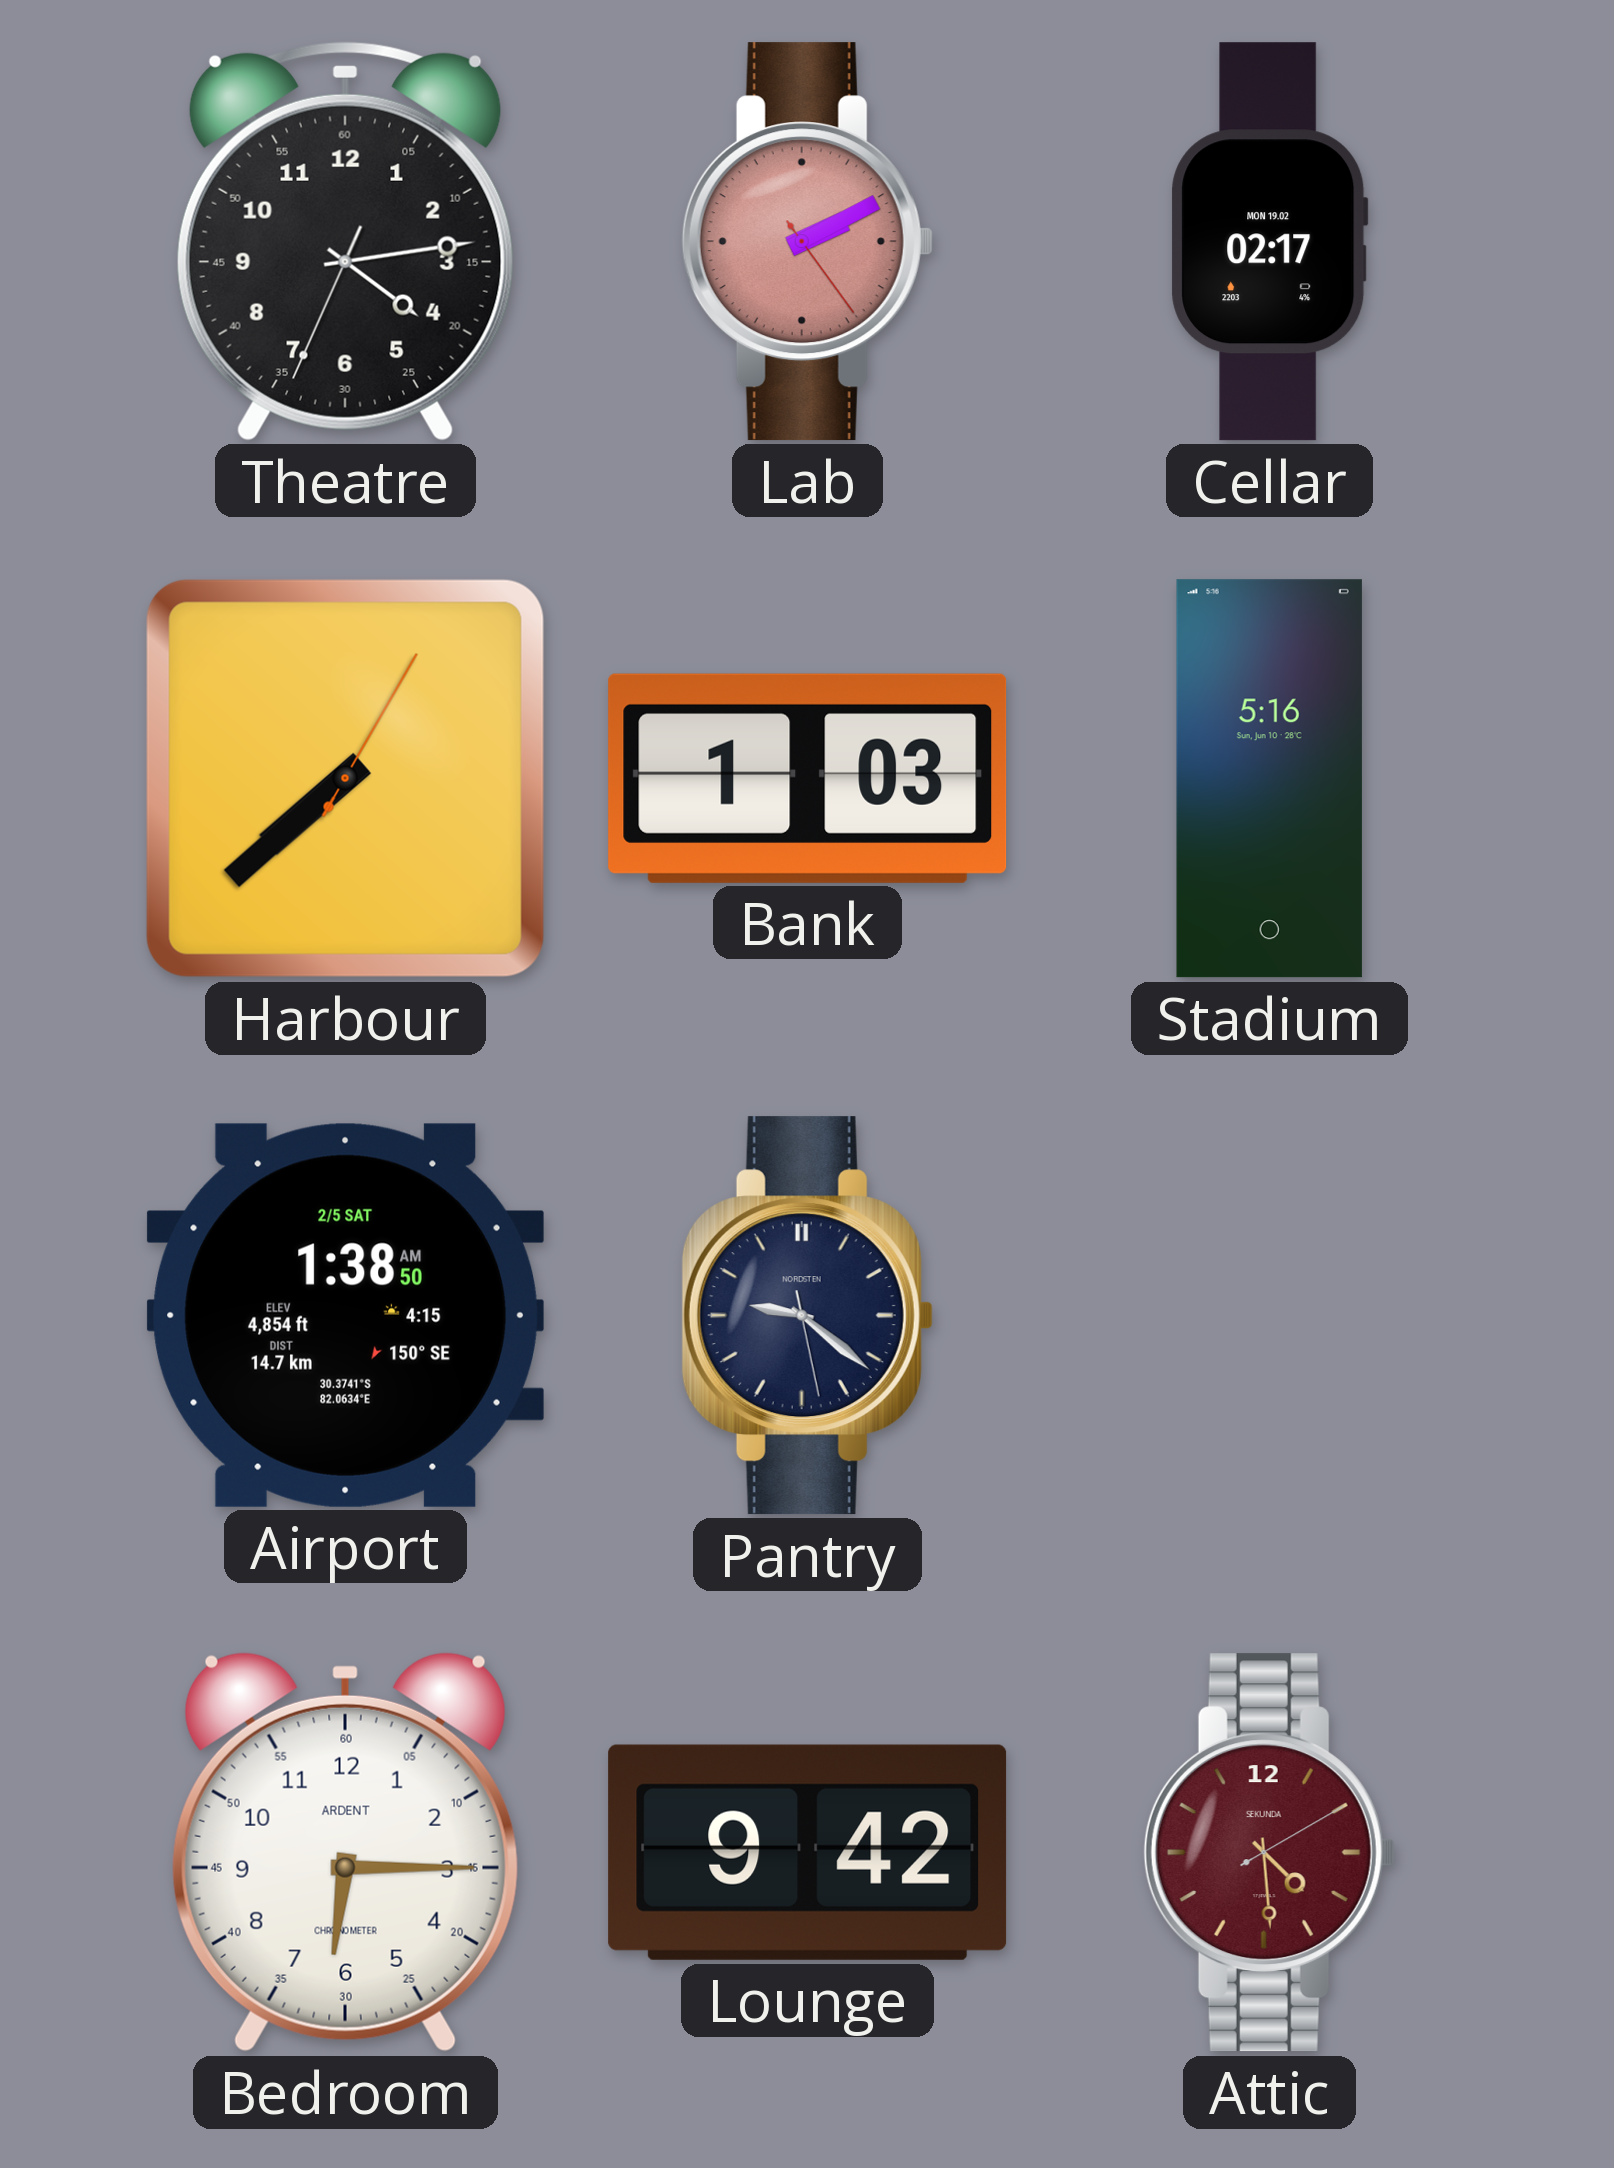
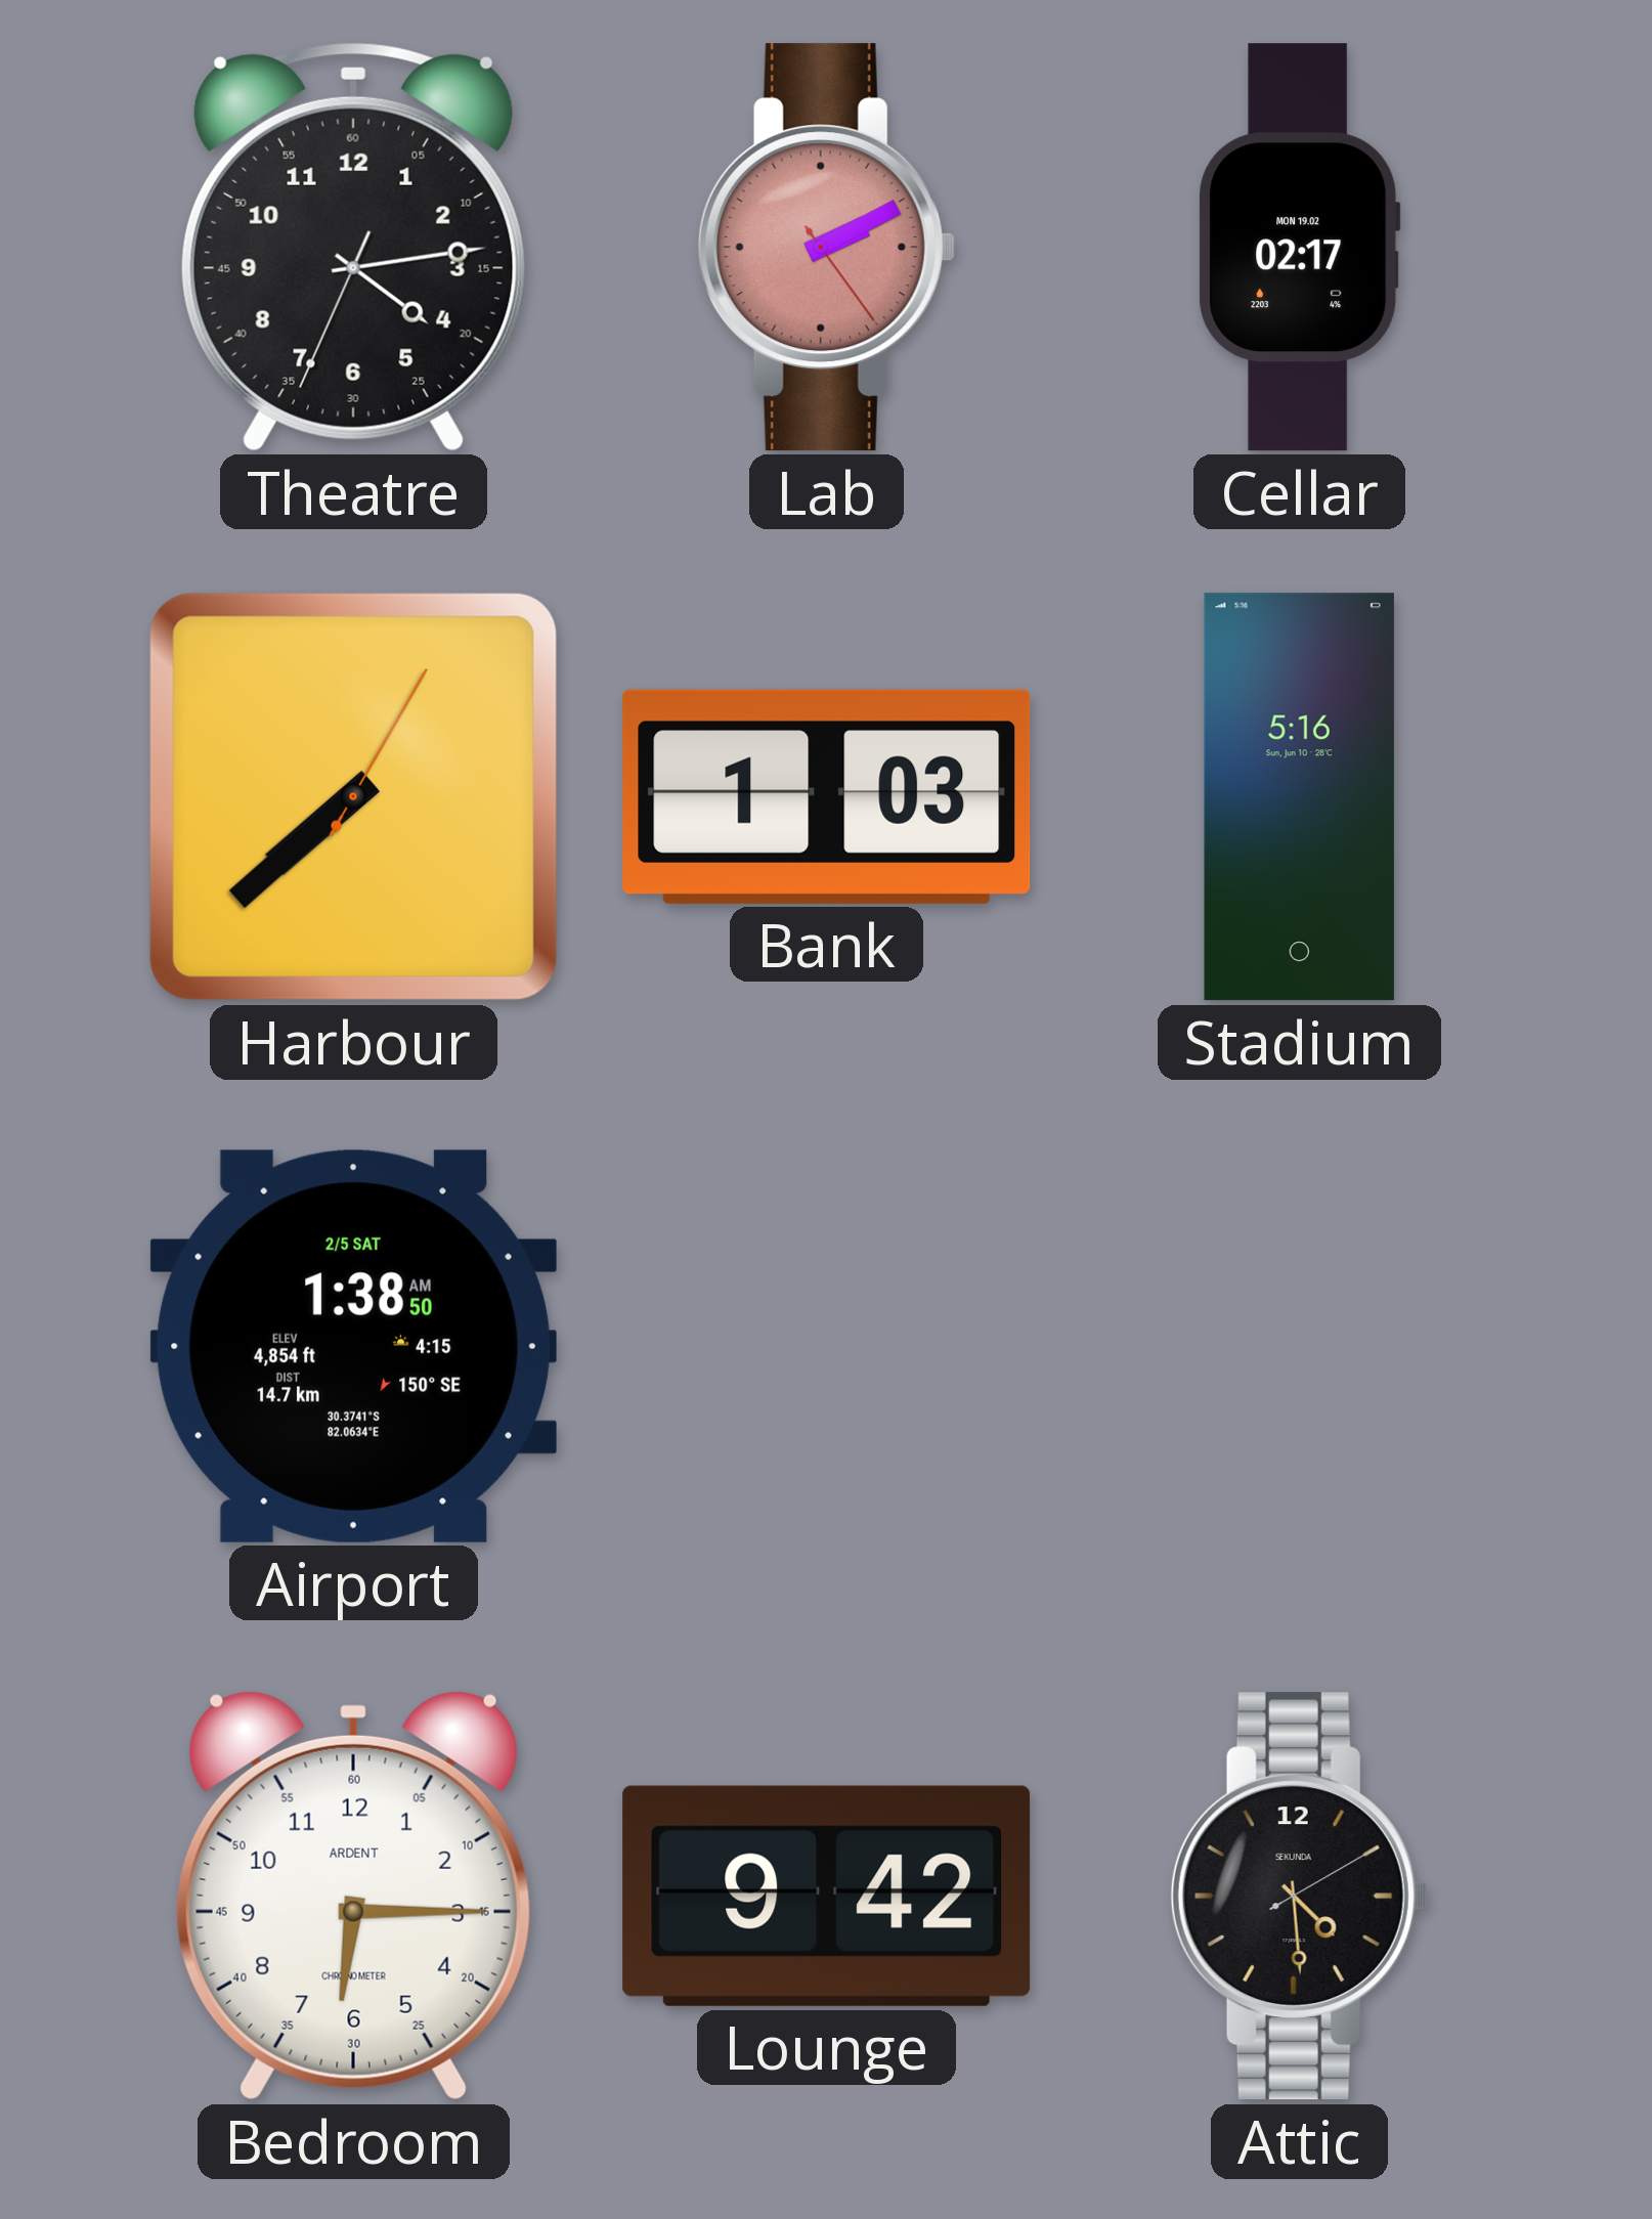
Pantry: 9:21 -> none
Attic dial: burgundy -> black
